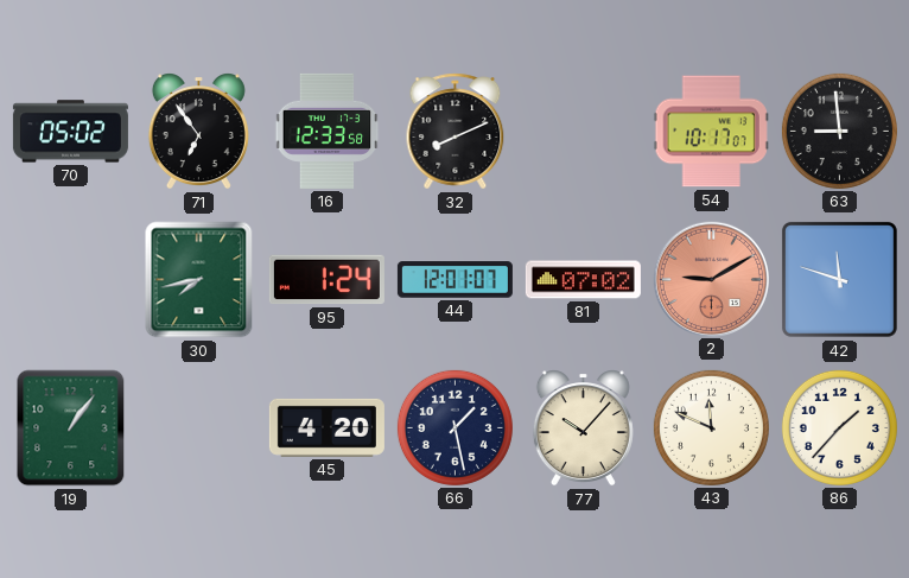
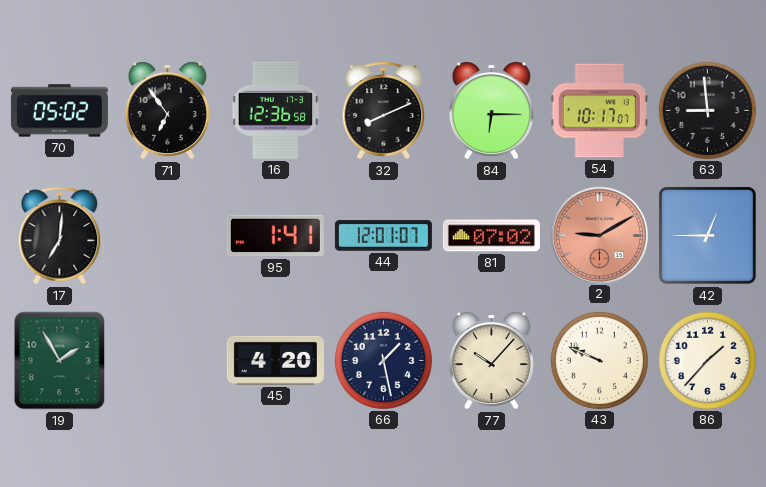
16: 12:33 -> 12:36
84: none -> 6:15
17: none -> 7:01
30: 7:43 -> none
95: 1:24 -> 1:41
42: 11:48 -> 12:45
19: 1:06 -> 1:55
43: 11:49 -> 9:49
